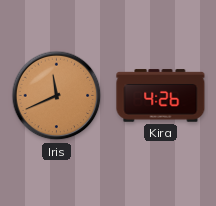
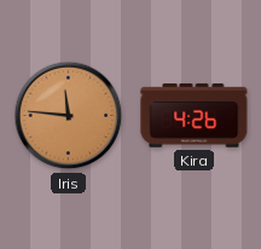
Iris: 11:41 -> 11:46
